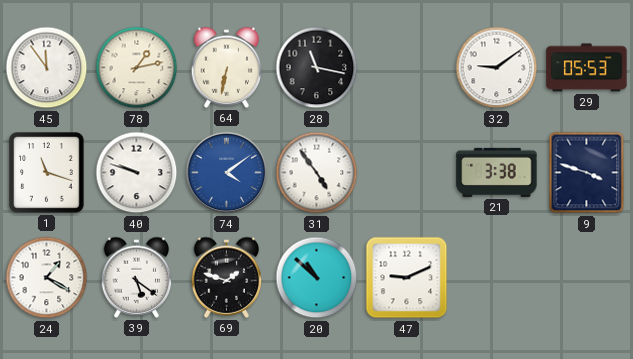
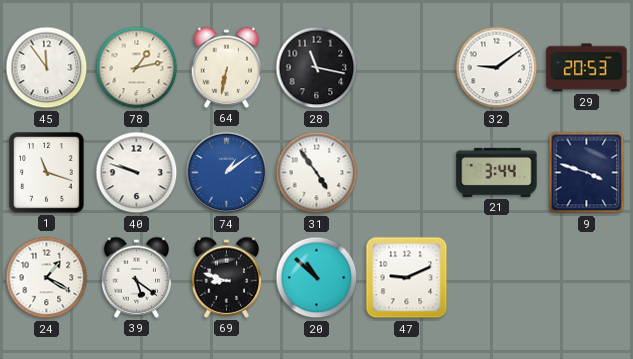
29: 05:53 -> 20:53
74: 4:09 -> 1:09
21: 3:38 -> 3:44
69: 1:48 -> 8:48
